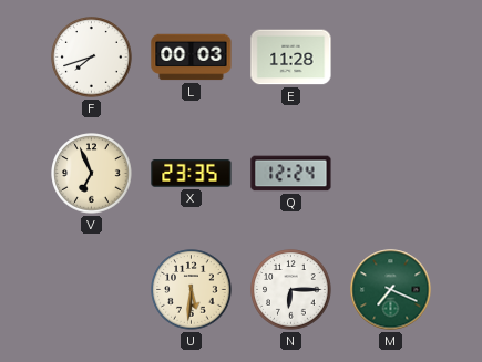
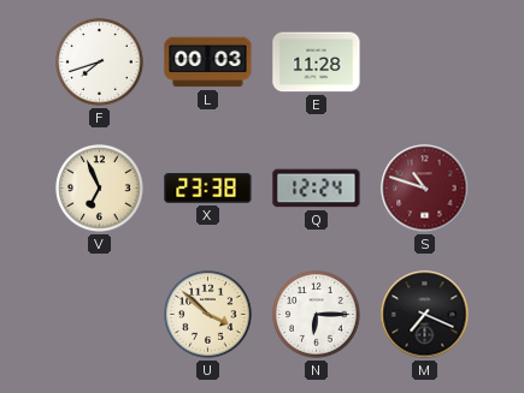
X: 23:35 -> 23:38
S: none -> 10:48
U: 5:31 -> 3:52
M dial: green -> black
